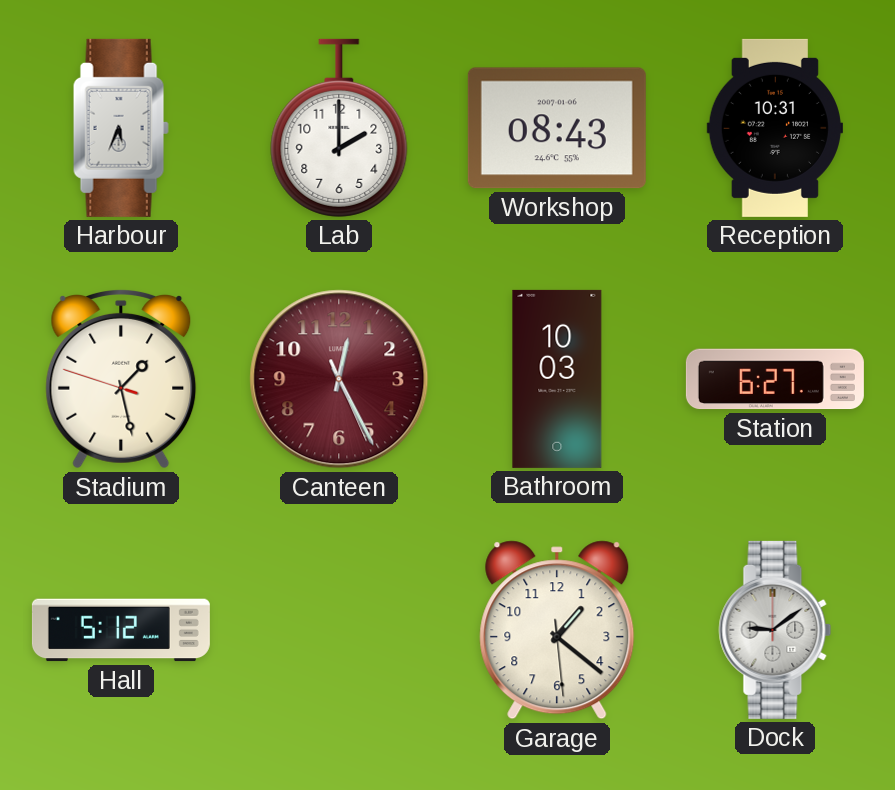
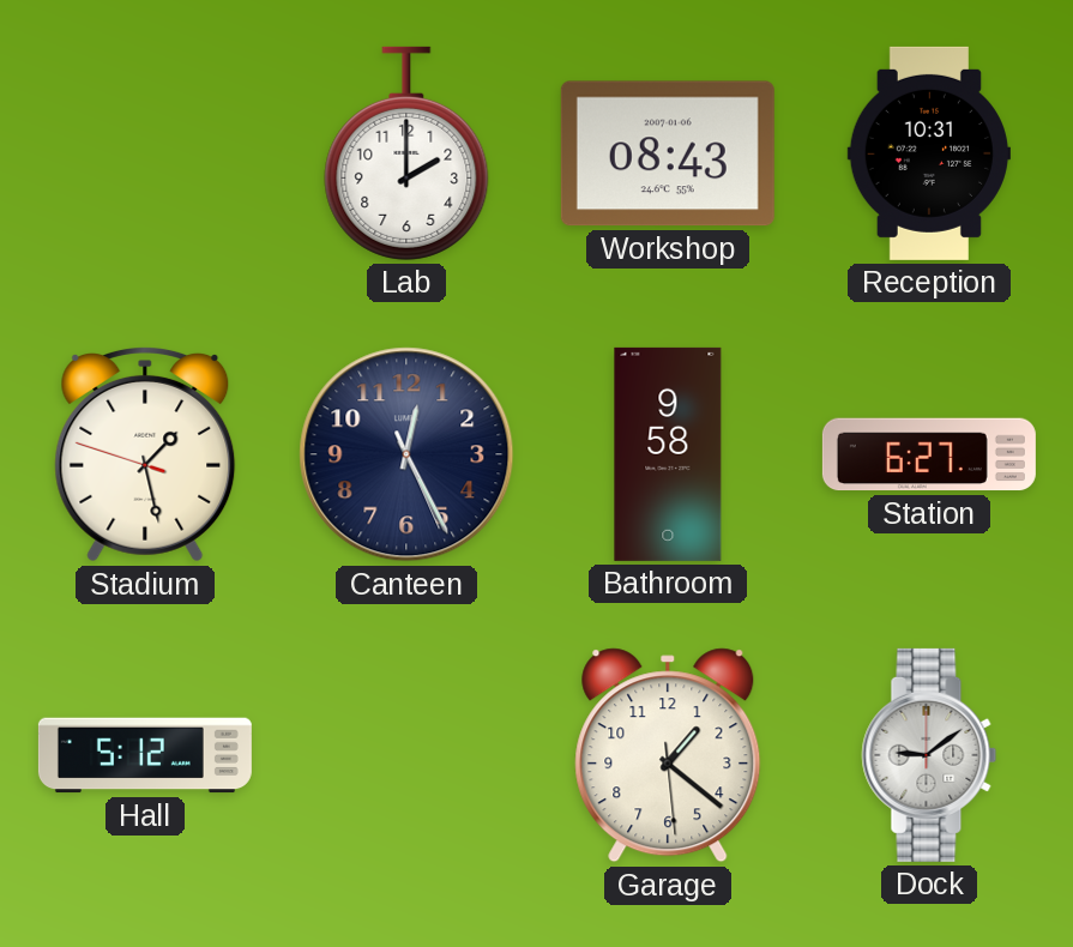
Harbour: 5:34 -> none
Canteen dial: burgundy -> navy
Bathroom: 10:03 -> 9:58
